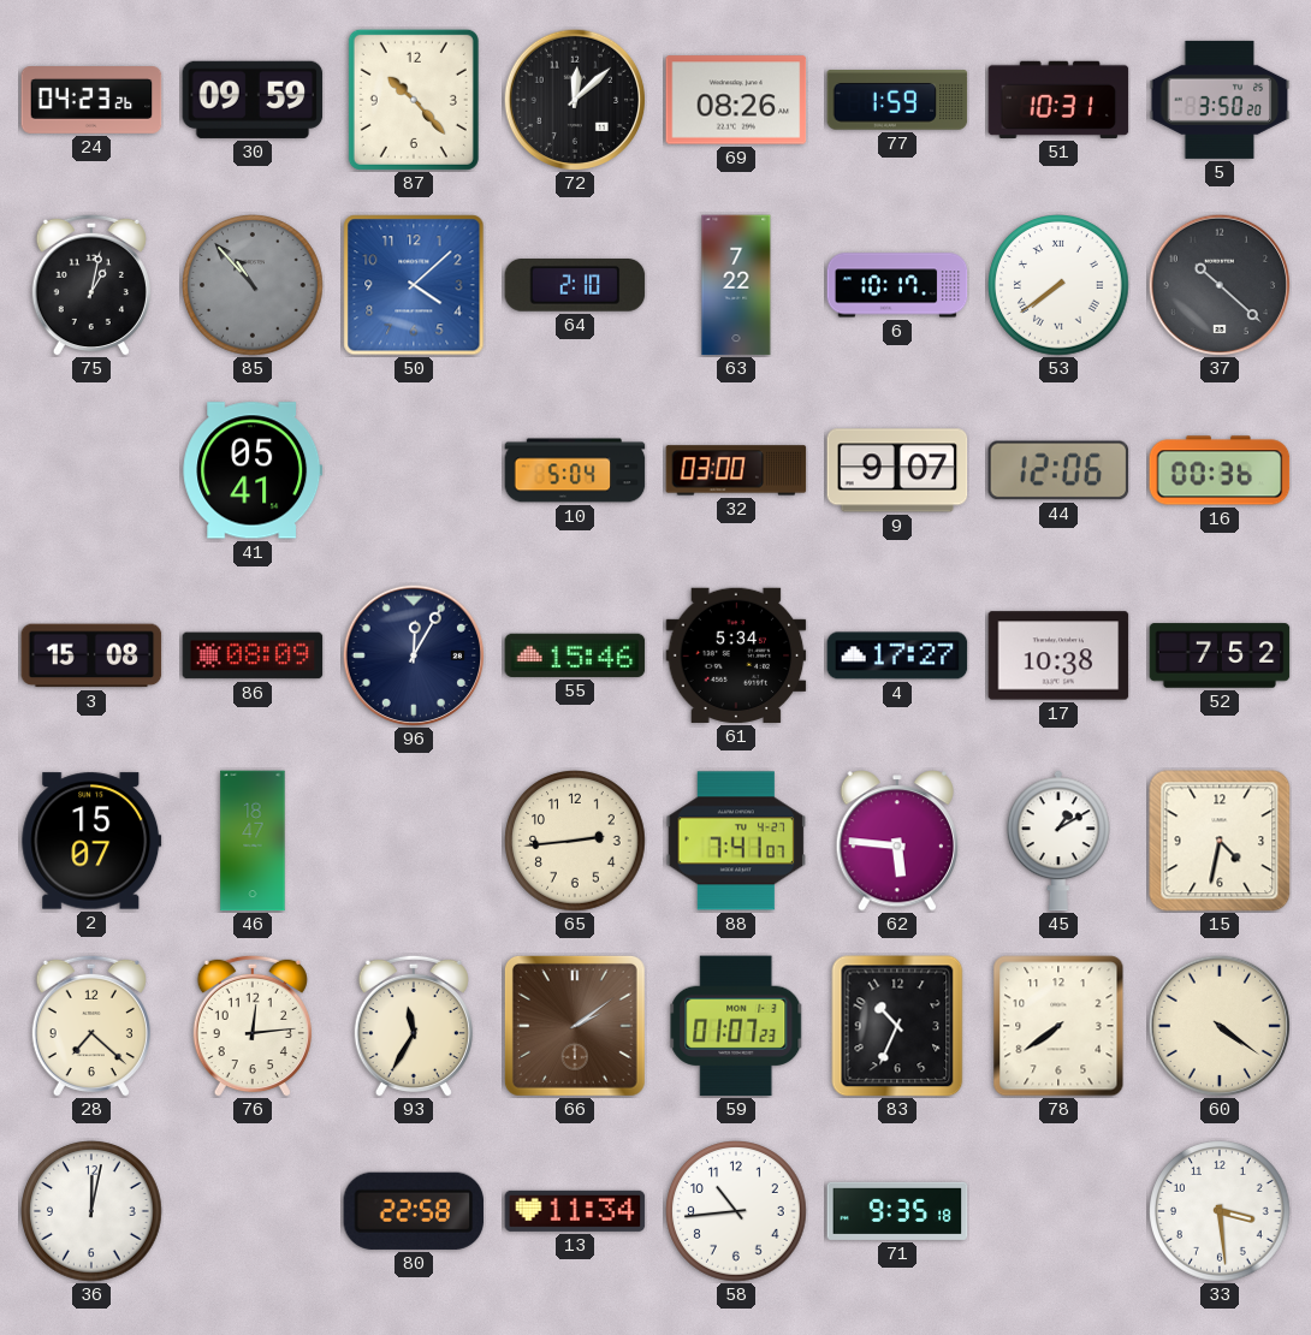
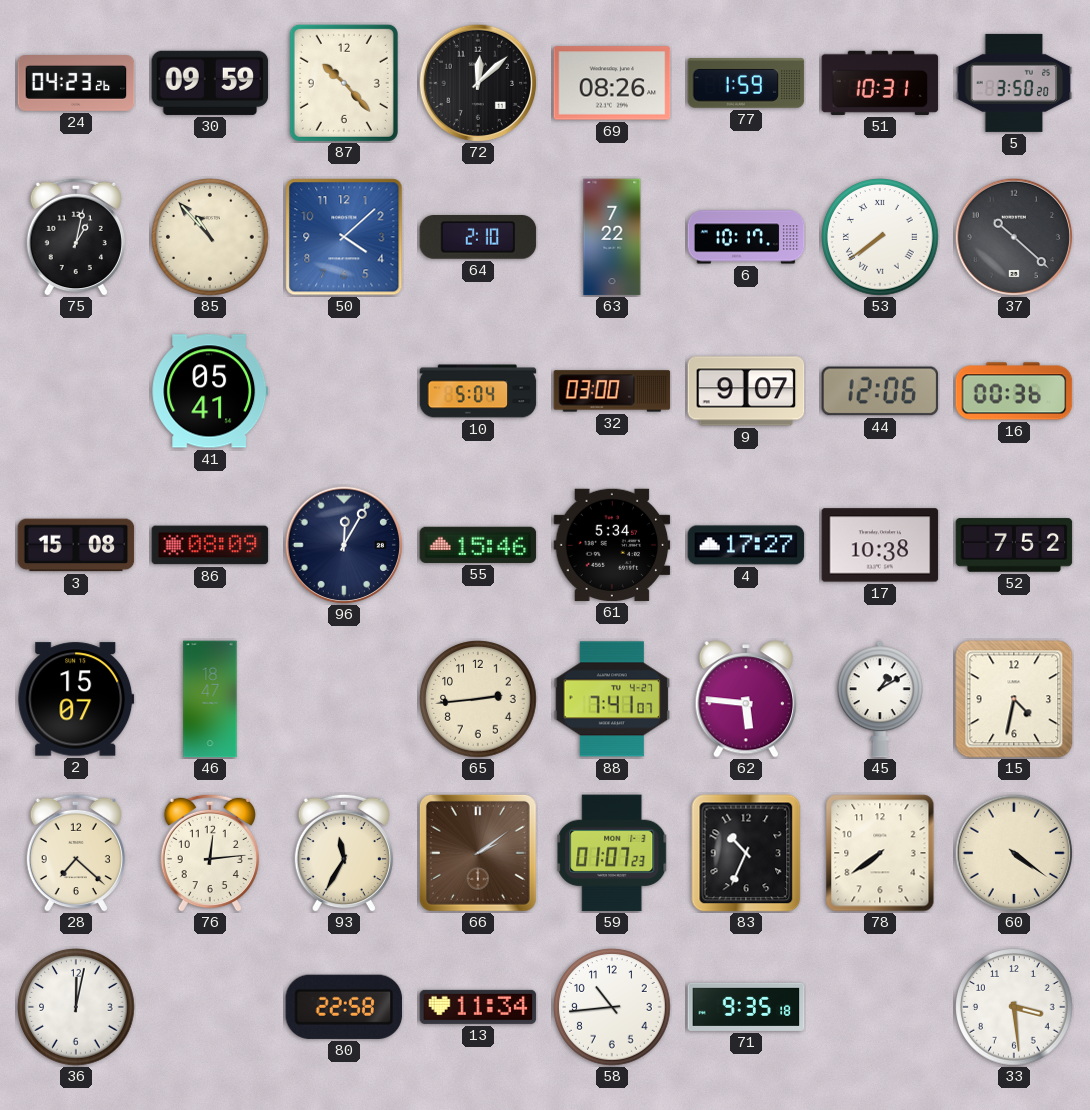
85 dial: grey -> cream
